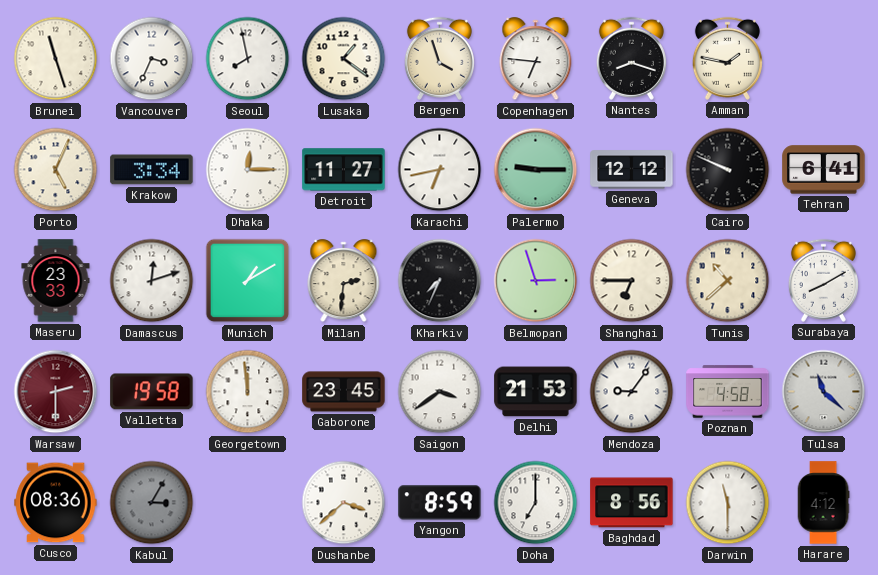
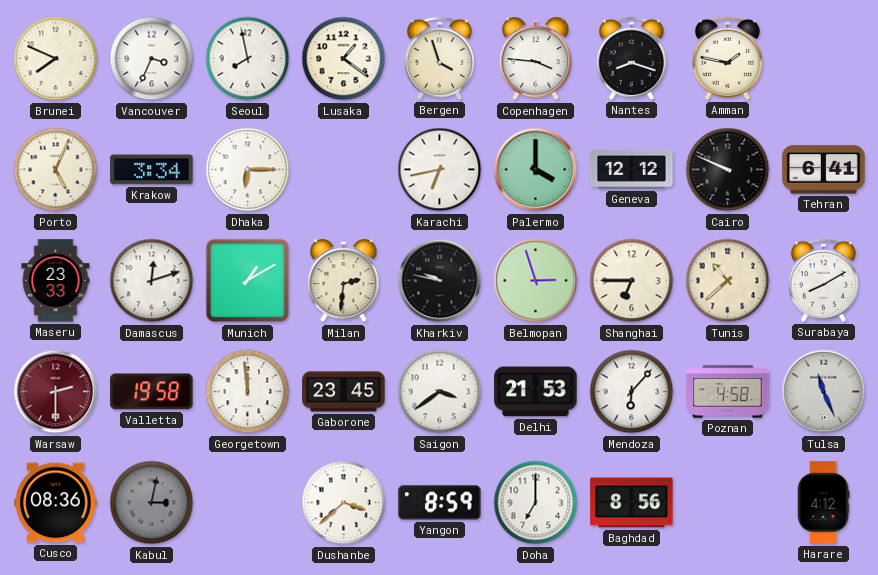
Brunei: 11:27 -> 7:49
Copenhagen: 6:46 -> 3:46
Dhaka: 12:15 -> 6:15
Detroit: 11:27 -> none
Palermo: 9:15 -> 4:00
Kharkiv: 7:34 -> 9:47
Mendoza: 9:06 -> 6:07
Tulsa: 11:22 -> 11:26
Kabul: 3:05 -> 3:02
Darwin: 11:30 -> none
